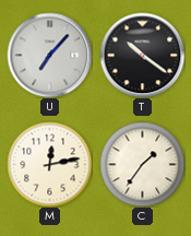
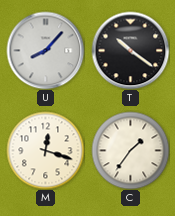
U: 7:07 -> 8:07
M: 12:13 -> 12:18
